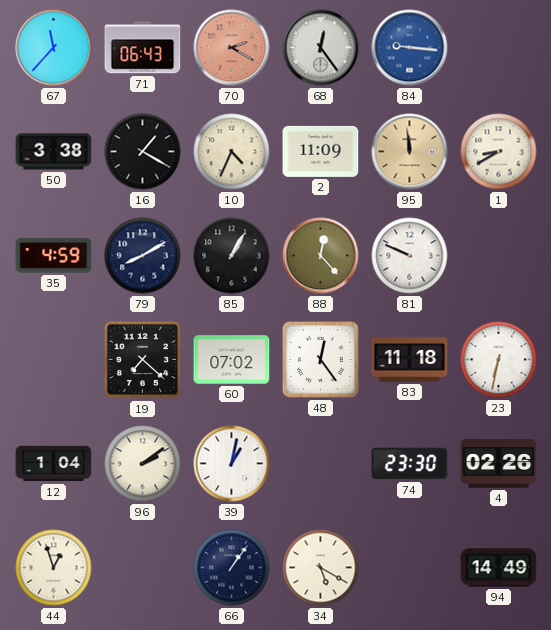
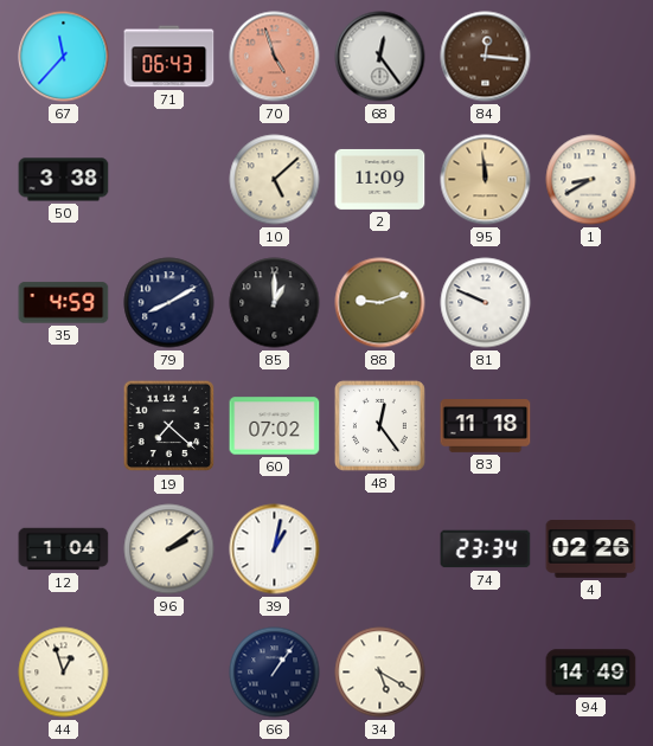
70: 2:20 -> 4:57
84: 9:16 -> 12:16
84 dial: blue -> brown
16: 1:20 -> none
10: 4:34 -> 5:08
85: 1:05 -> 1:00
88: 12:23 -> 9:12
23: 6:32 -> none
74: 23:30 -> 23:34
